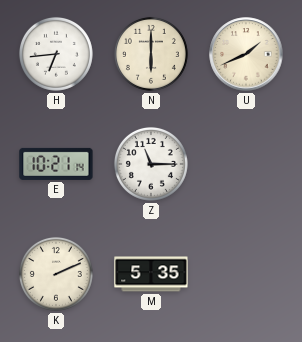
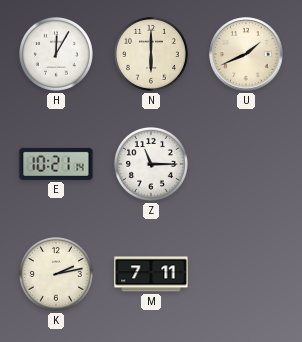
H: 6:44 -> 12:05
K: 2:11 -> 2:13
M: 5:35 -> 7:11
